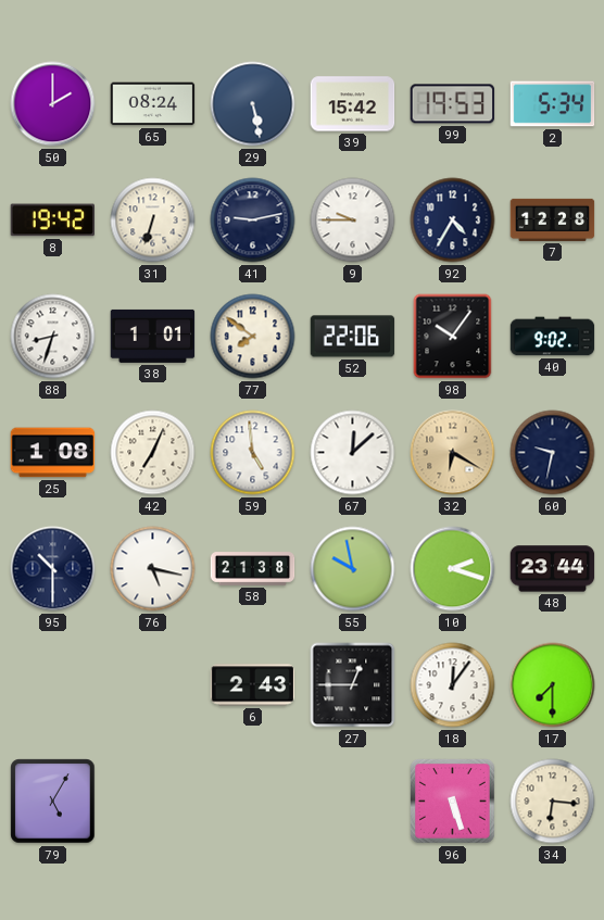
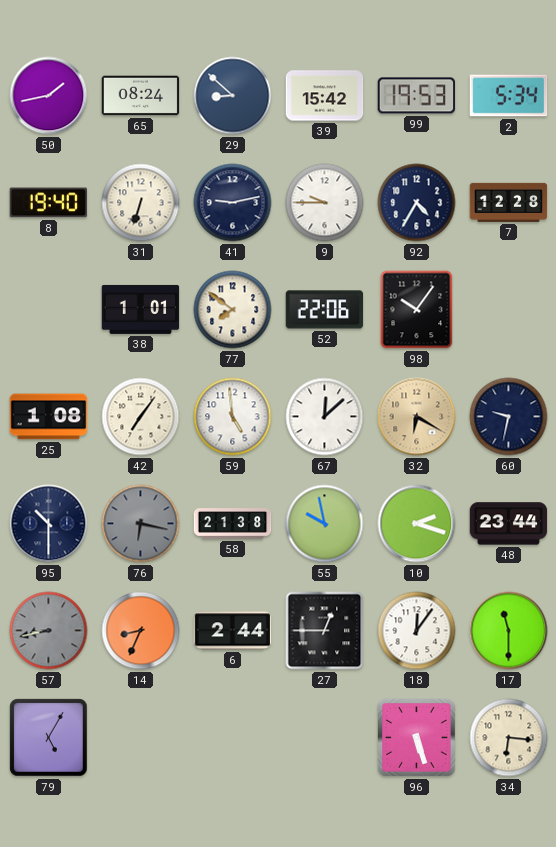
50: 2:00 -> 1:43
29: 5:28 -> 8:52
8: 19:42 -> 19:40
88: 8:33 -> none
40: 9:02 -> none
42: 7:04 -> 7:06
76: 5:17 -> 6:17
76 dial: white -> grey
57: none -> 8:43
14: none -> 8:34
6: 2:43 -> 2:44
17: 7:30 -> 11:30
